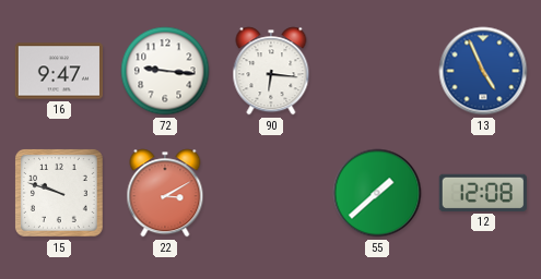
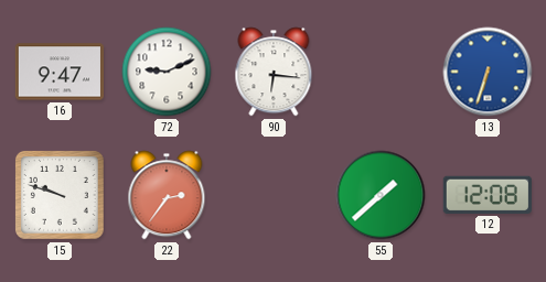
72: 9:16 -> 9:11
13: 4:56 -> 6:33
22: 3:10 -> 2:36
